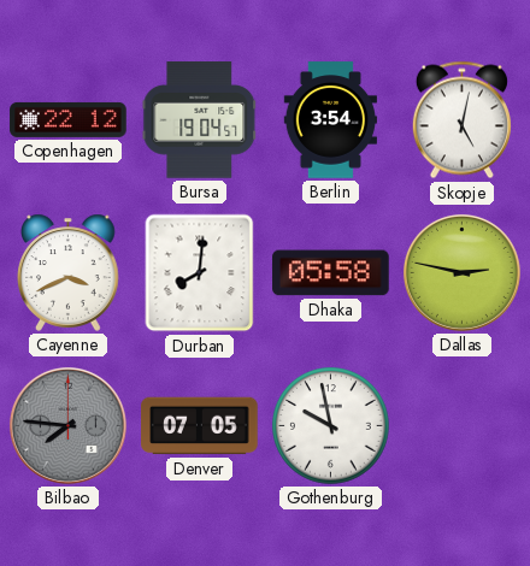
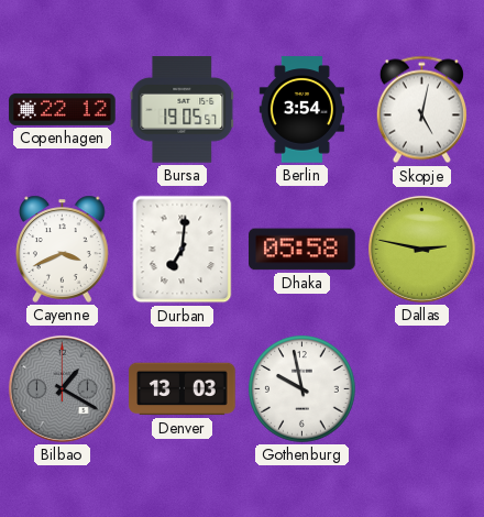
Bursa: 19:04 -> 19:05
Durban: 8:01 -> 7:01
Bilbao: 7:46 -> 1:20
Denver: 07:05 -> 13:03
